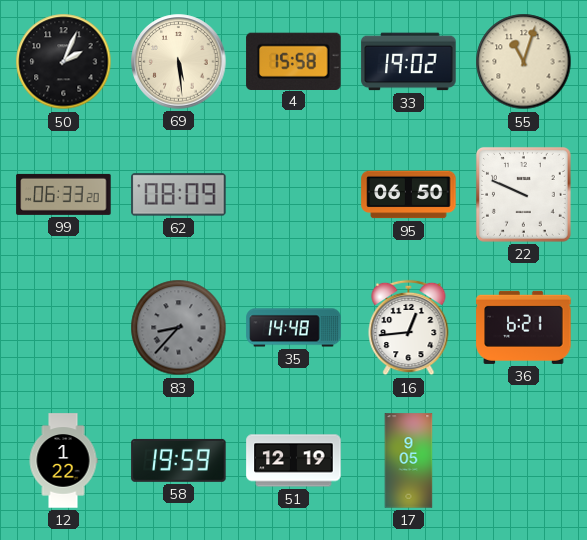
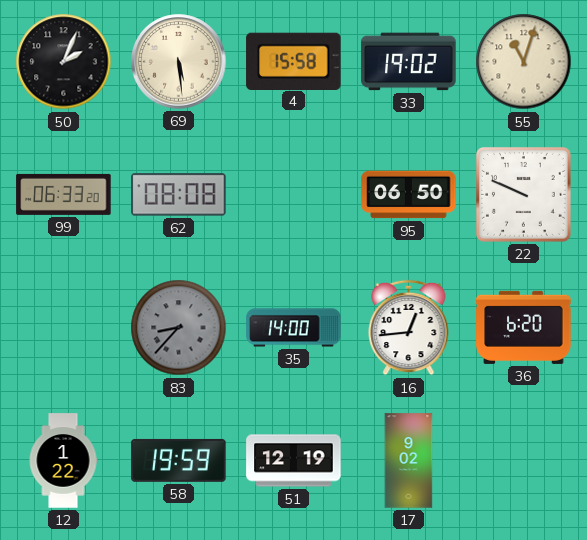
62: 08:09 -> 08:08
35: 14:48 -> 14:00
36: 6:21 -> 6:20
17: 9:05 -> 9:02
